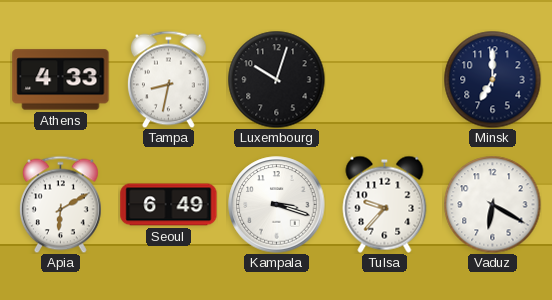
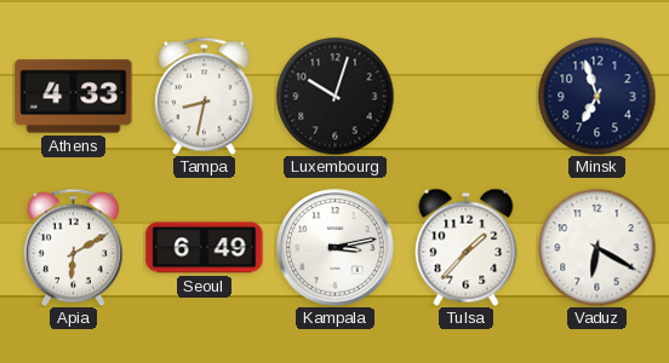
Minsk: 7:00 -> 6:57
Kampala: 3:18 -> 3:13
Tulsa: 9:37 -> 1:37
